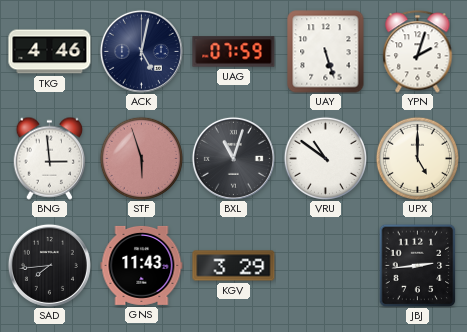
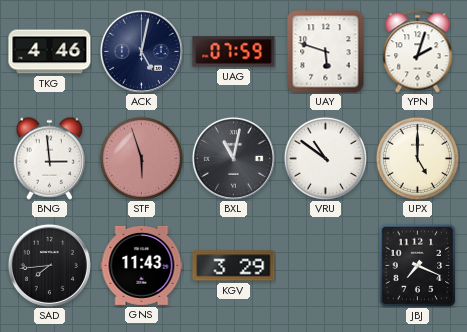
UAY: 5:27 -> 5:48
BXL: 11:03 -> 11:02
JBJ: 2:44 -> 7:19
